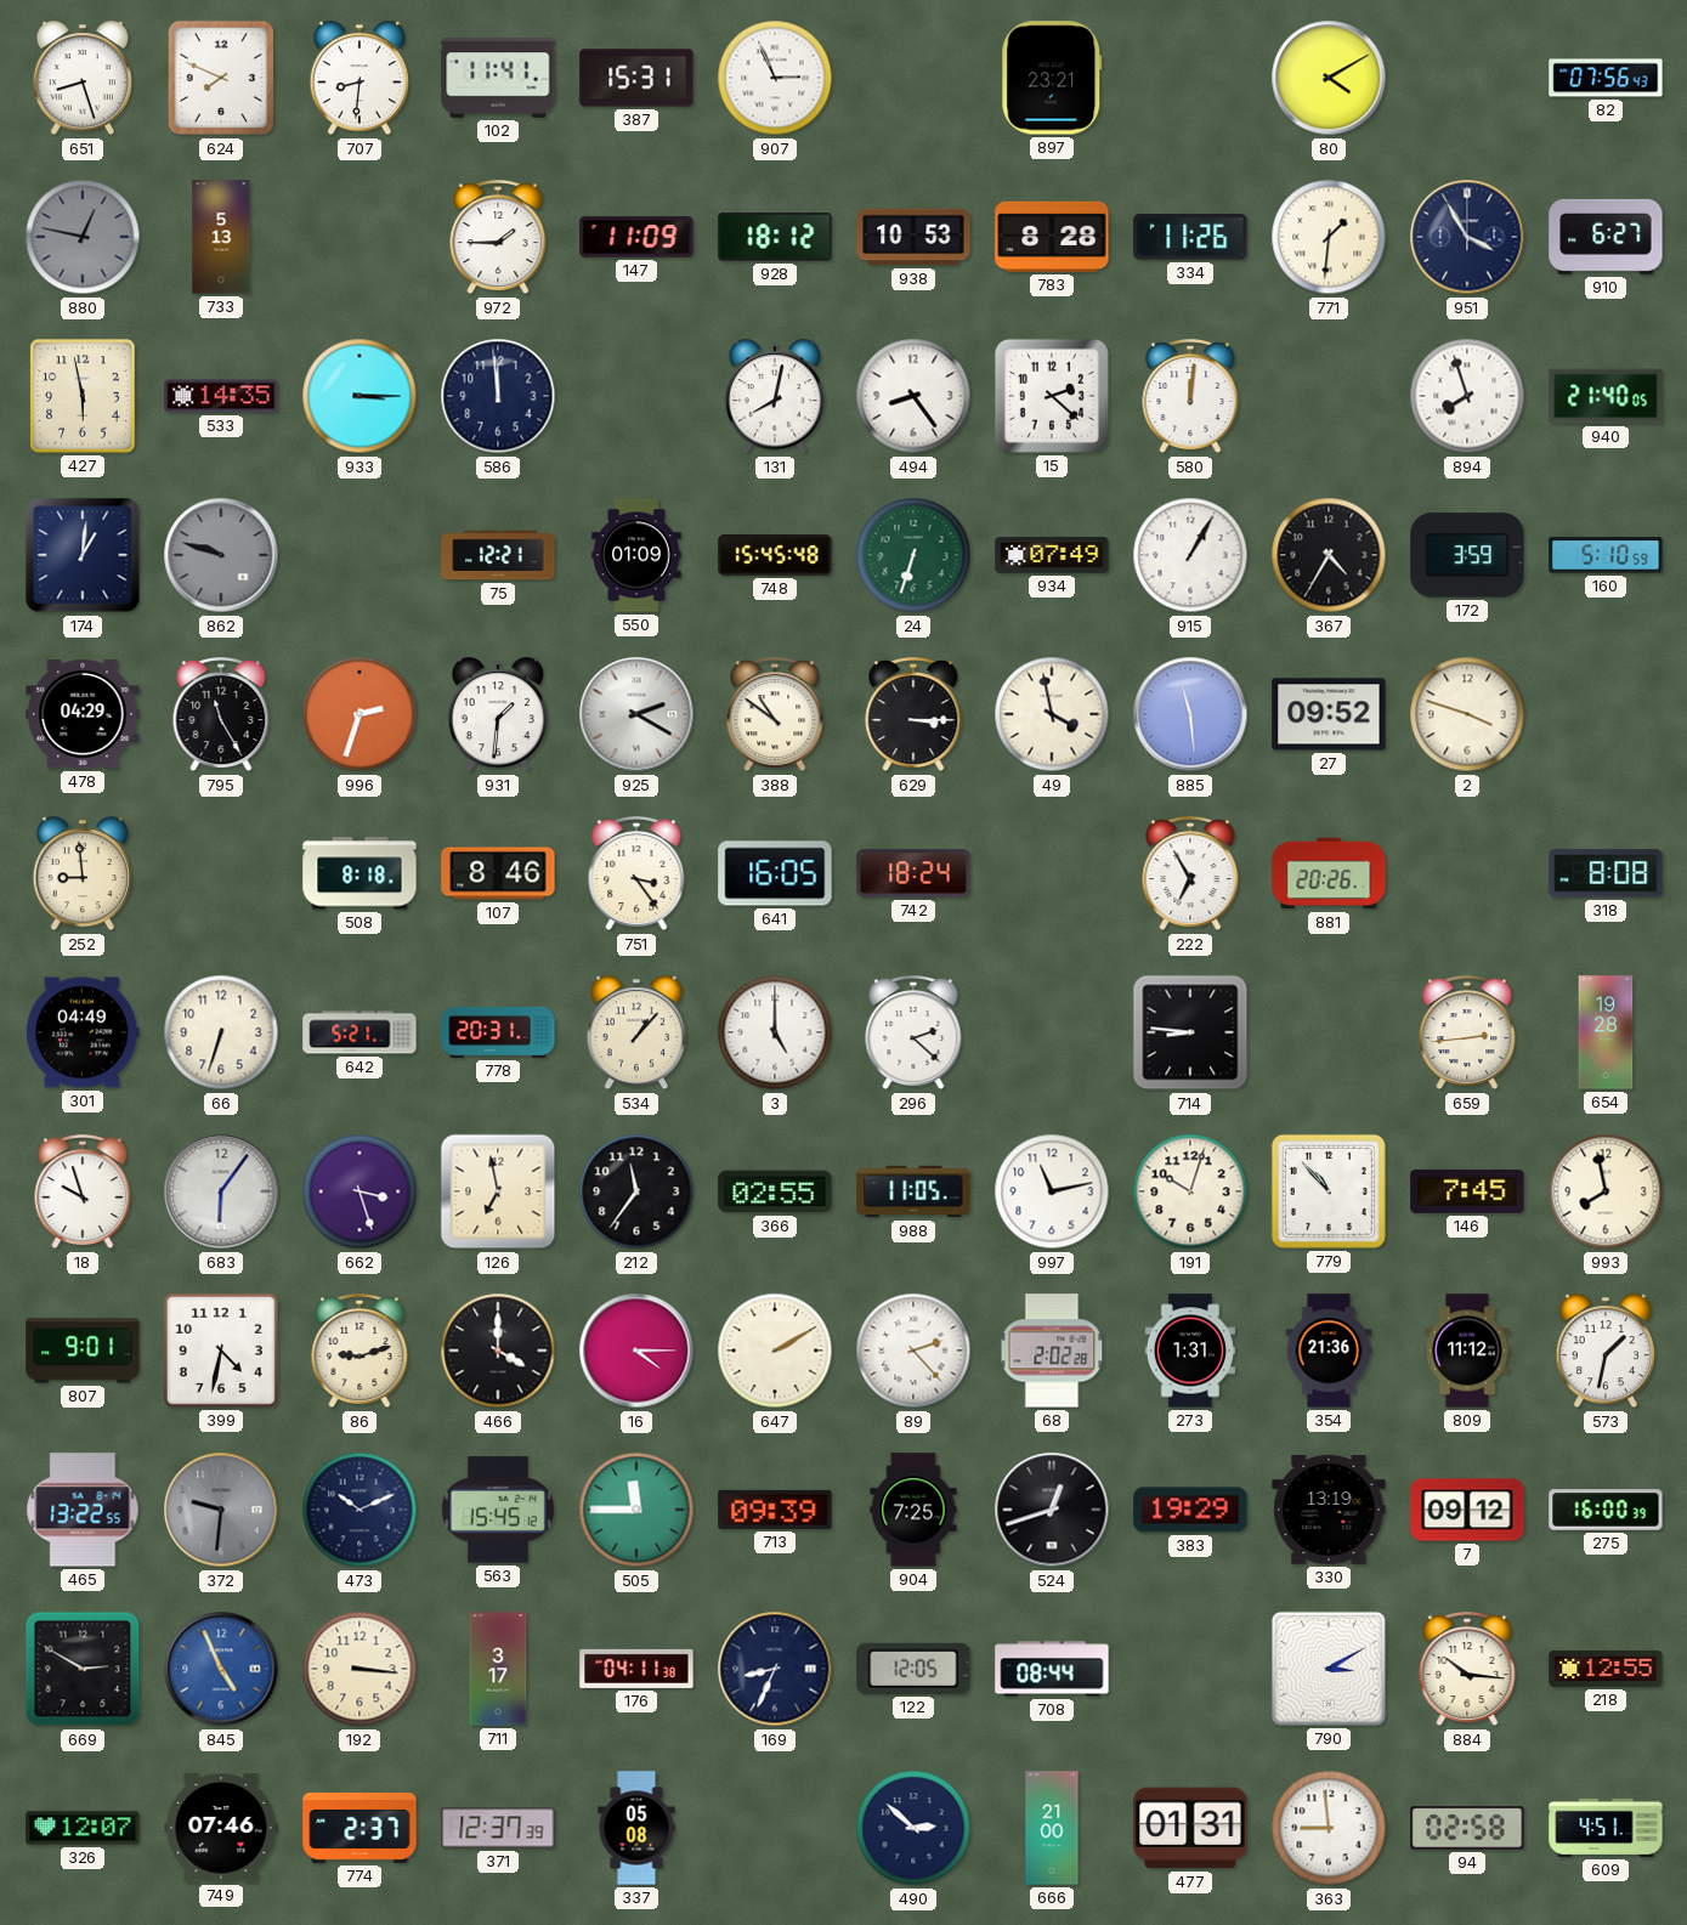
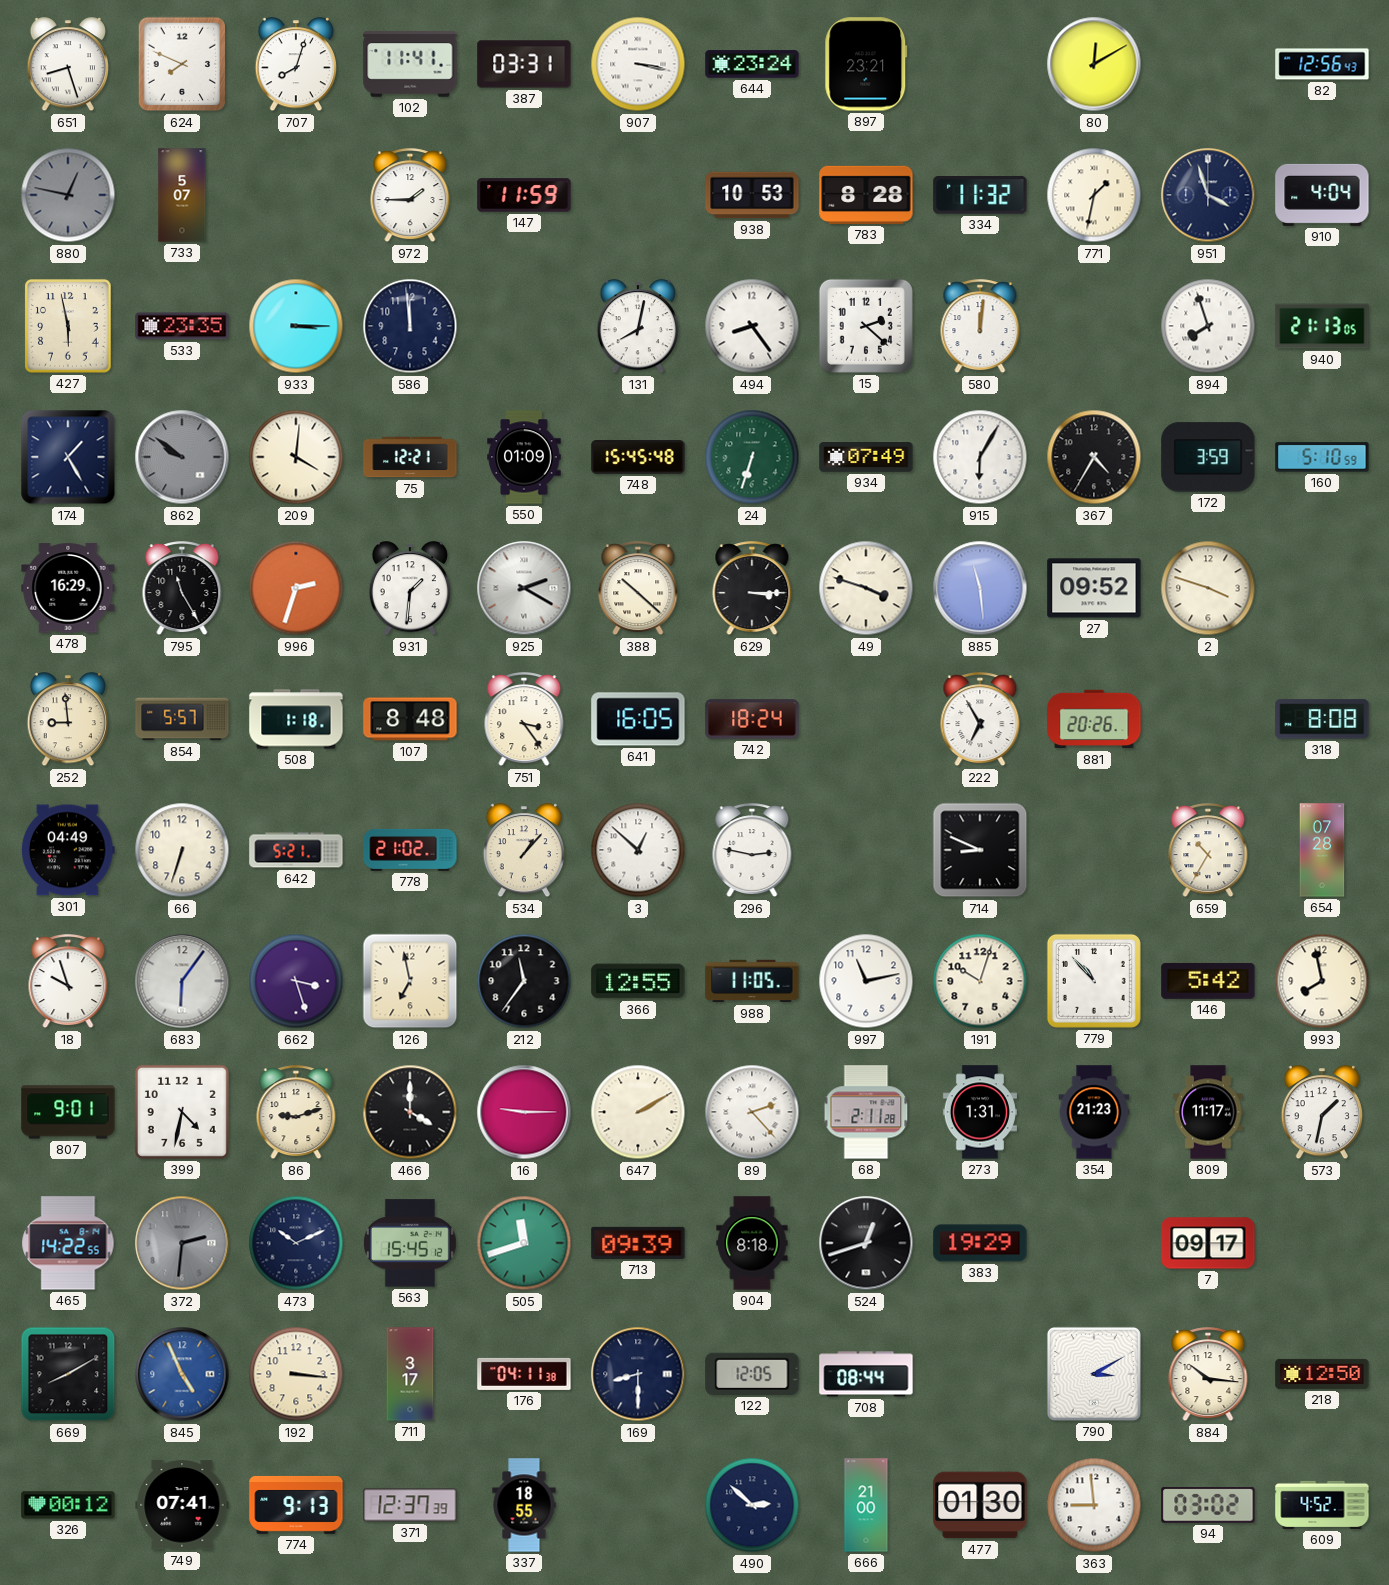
707: 8:31 -> 8:03
387: 15:31 -> 03:31
907: 2:56 -> 3:17
644: none -> 23:24
80: 4:10 -> 12:10
82: 07:56 -> 12:56
733: 5:13 -> 5:07
147: 11:09 -> 11:59
928: 18:12 -> none
334: 11:26 -> 11:32
771: 1:31 -> 1:32
951: 3:55 -> 3:57
910: 6:27 -> 4:04
533: 14:35 -> 23:35
940: 21:40 -> 21:13
174: 1:01 -> 1:25
862: 9:48 -> 9:51
209: none -> 4:01
915: 1:05 -> 6:05
478: 04:29 -> 16:29
388: 10:51 -> 10:22
49: 3:58 -> 3:48
854: none -> 5:57
508: 8:18 -> 1:18
107: 8:46 -> 8:48
778: 20:31 -> 21:02
3: 5:00 -> 12:52
296: 2:22 -> 2:47
714: 8:46 -> 8:49
659: 2:44 -> 10:35
654: 19:28 -> 07:28
366: 02:55 -> 12:55
146: 7:45 -> 5:42
16: 4:15 -> 9:15
68: 2:02 -> 2:11
354: 21:36 -> 21:23
809: 11:12 -> 11:17
465: 13:22 -> 14:22
372: 9:31 -> 2:31
505: 11:45 -> 11:42
904: 7:25 -> 8:18
330: 13:19 -> none
7: 09:12 -> 09:17
275: 16:00 -> none
669: 2:50 -> 8:10
169: 8:34 -> 8:30
218: 12:55 -> 12:50
326: 12:07 -> 00:12
749: 07:46 -> 07:41
774: 2:37 -> 9:13
337: 05:08 -> 18:55
477: 01:31 -> 01:30
94: 02:58 -> 03:02
609: 4:51 -> 4:52
